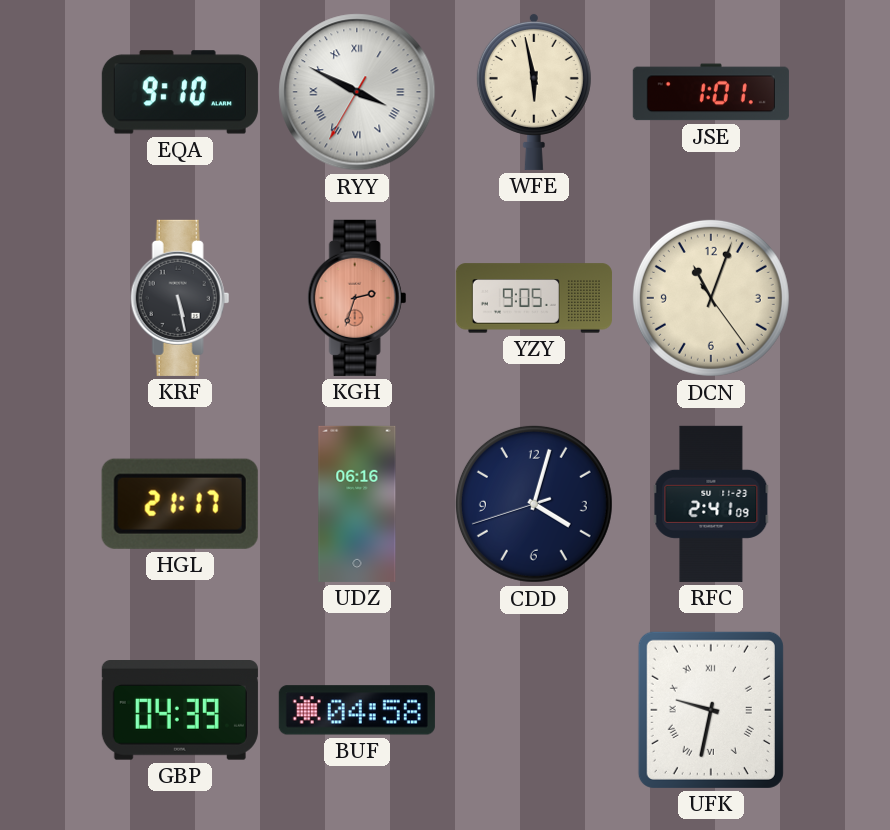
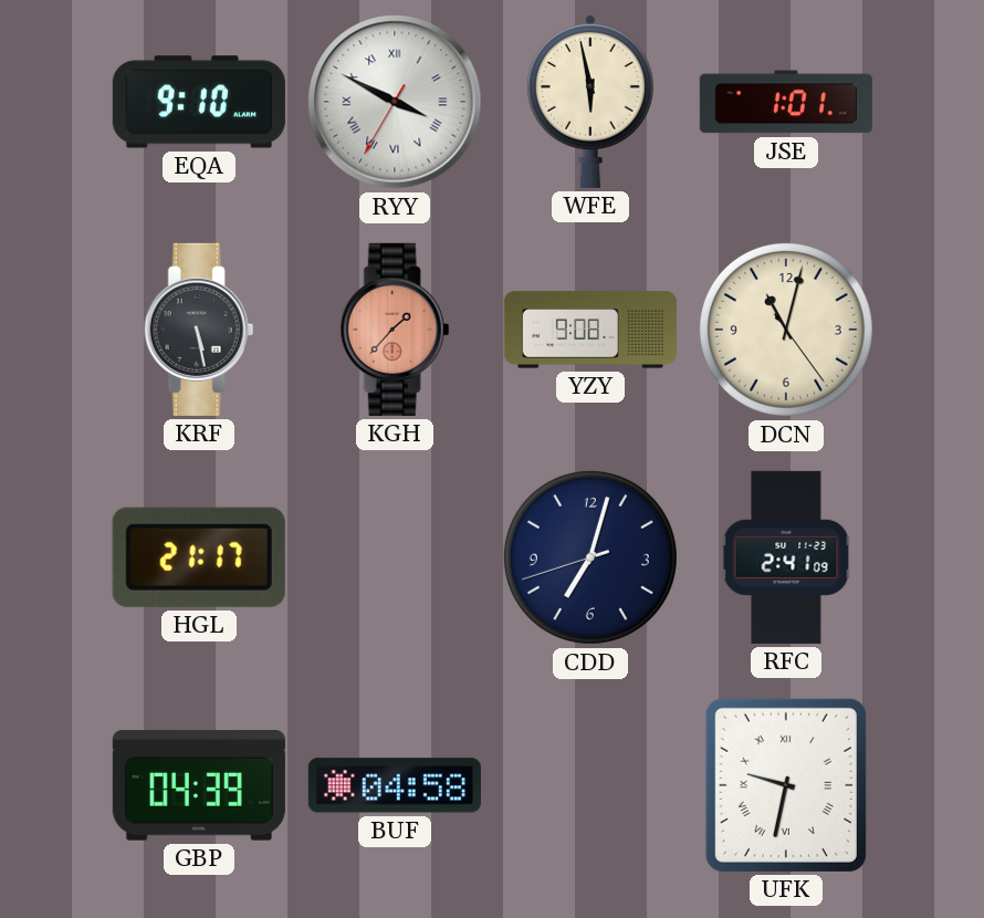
KGH: 2:33 -> 1:37
YZY: 9:05 -> 9:08
DCN: 11:03 -> 11:02
UDZ: 06:16 -> none
CDD: 4:02 -> 7:02
